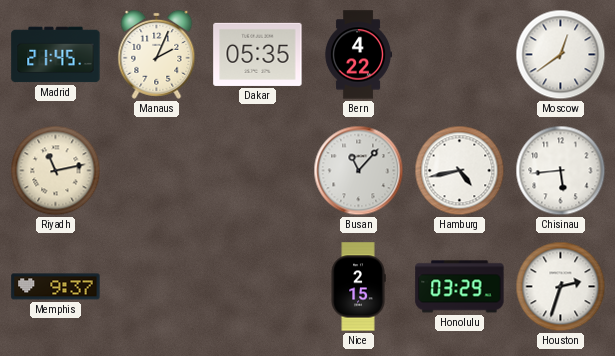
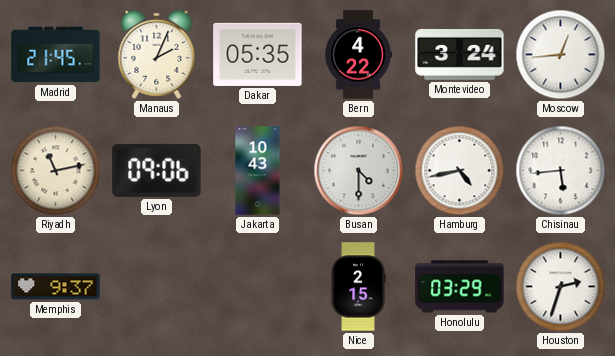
Montevideo: none -> 3:24
Moscow: 12:39 -> 12:44
Lyon: none -> 09:06
Jakarta: none -> 10:43
Busan: 11:07 -> 4:30
